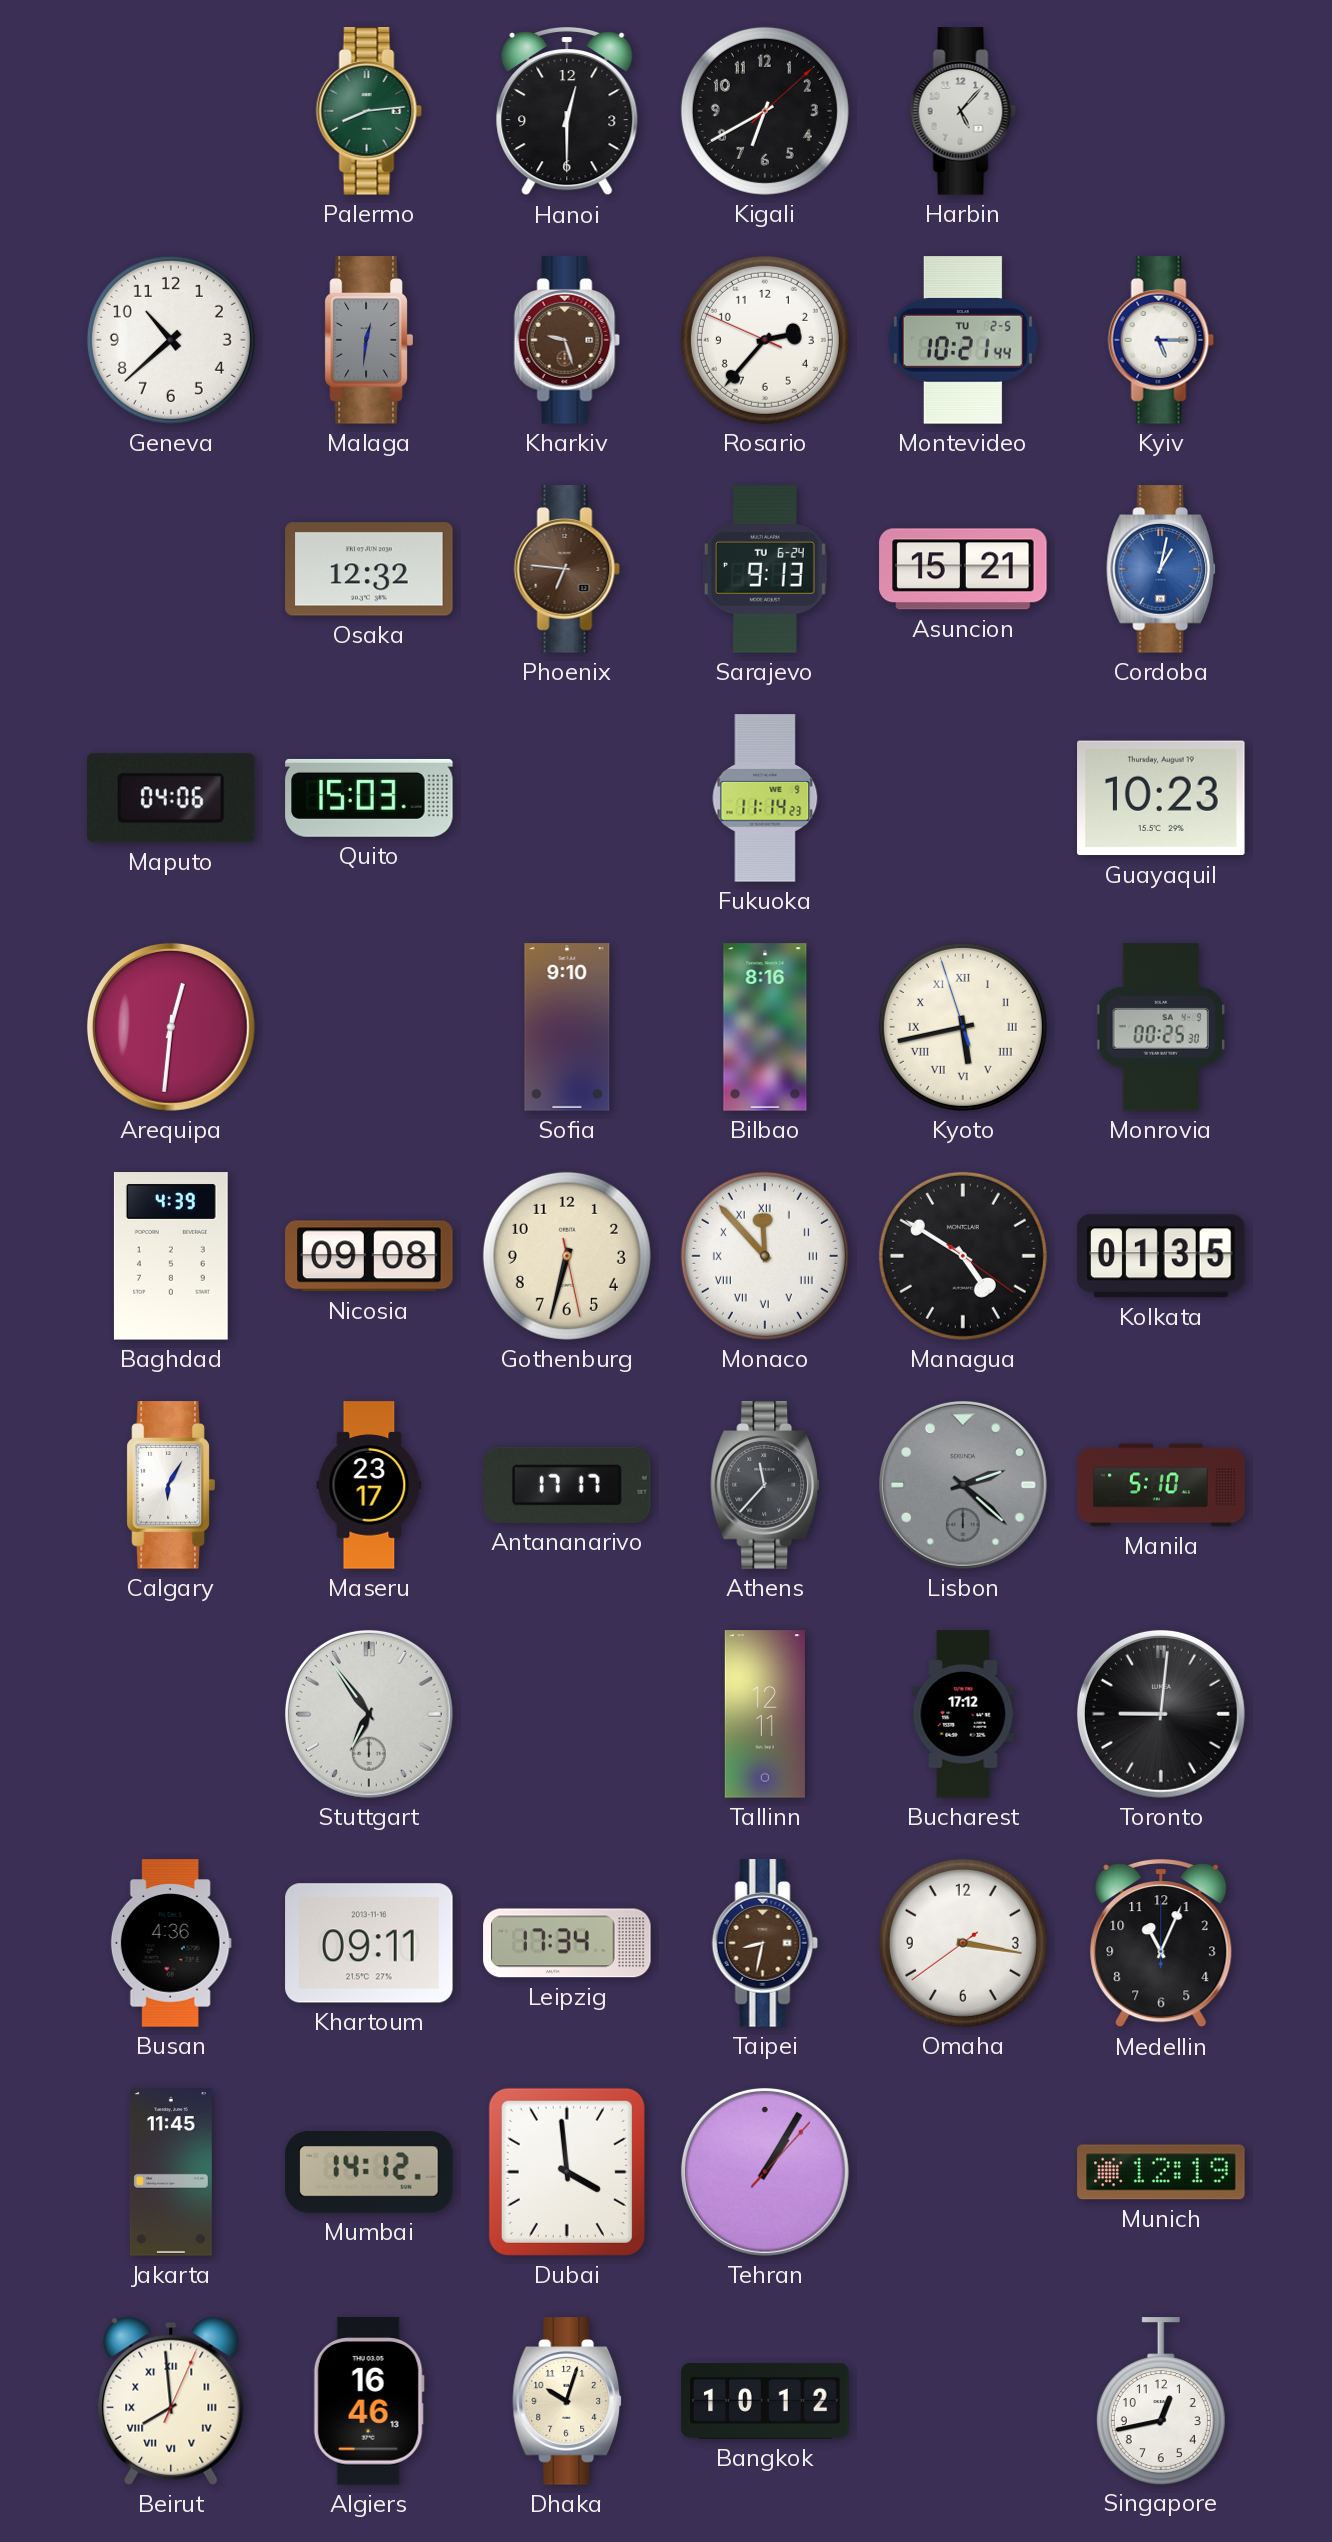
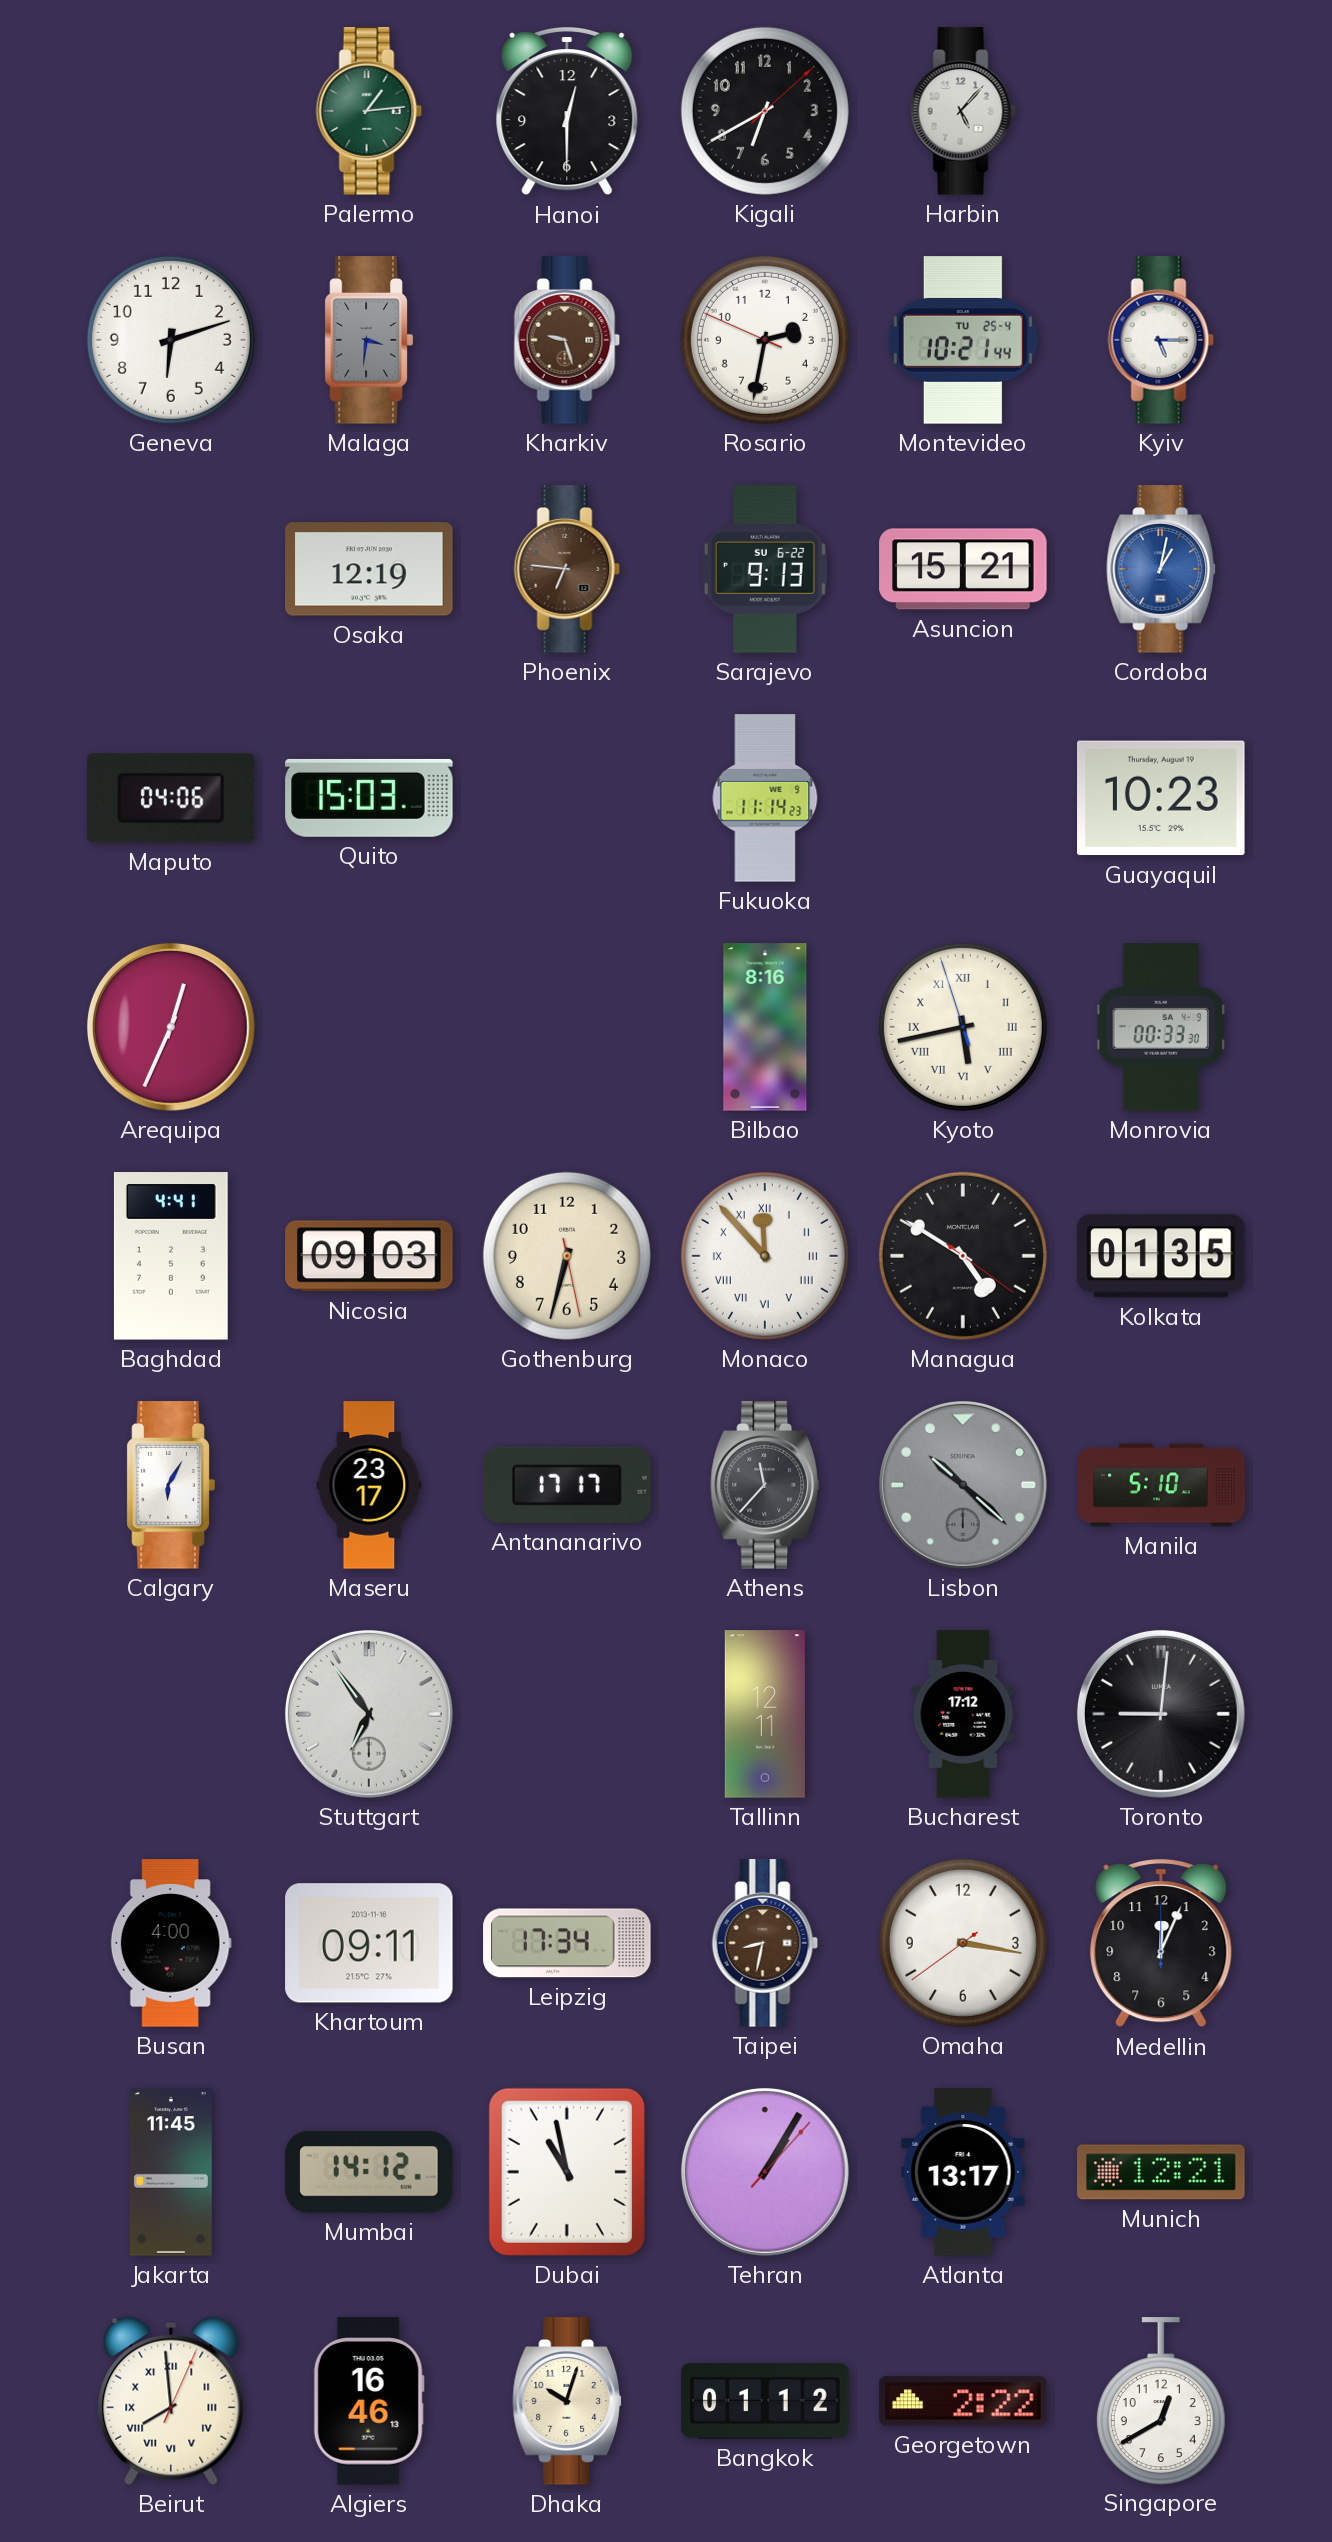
Palermo: 8:14 -> 1:14
Geneva: 10:38 -> 6:12
Malaga: 12:31 -> 3:31
Rosario: 2:36 -> 2:31
Montevideo date: TU 2-5 -> TU 25-4
Osaka: 12:32 -> 12:19
Sarajevo date: TU 6-24 -> SU 6-22
Arequipa: 12:31 -> 12:34
Sofia: 9:10 -> none
Monrovia: 00:25 -> 00:33
Baghdad: 4:39 -> 4:41
Nicosia: 09:08 -> 09:03
Lisbon: 2:22 -> 10:22
Busan: 4:36 -> 4:00
Medellin: 11:04 -> 12:04
Dubai: 3:59 -> 10:58
Atlanta: none -> 13:17
Munich: 12:19 -> 12:21
Bangkok: 10:12 -> 01:12
Georgetown: none -> 2:22
Singapore: 12:43 -> 12:40
